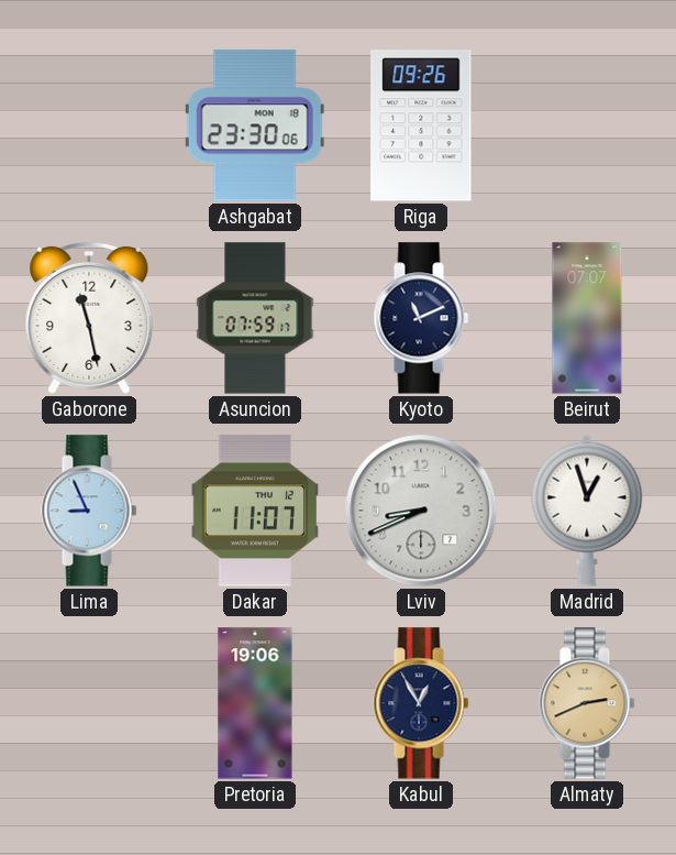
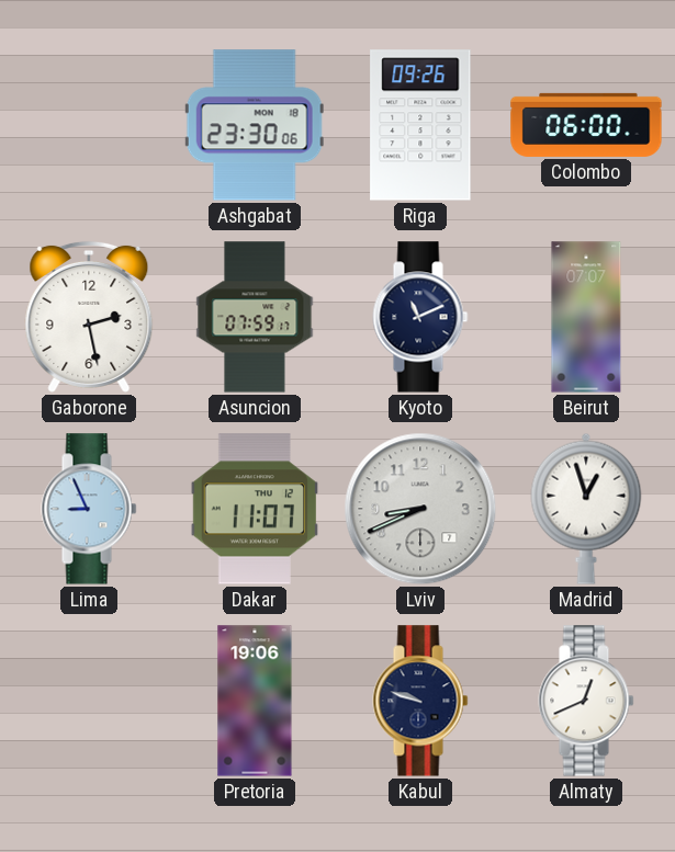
Colombo: none -> 06:00
Gaborone: 11:28 -> 2:28
Kabul: 12:55 -> 9:48
Almaty: 2:41 -> 12:41
Almaty dial: champagne -> white
